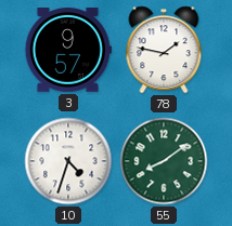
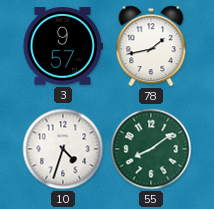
78: 1:47 -> 1:43
